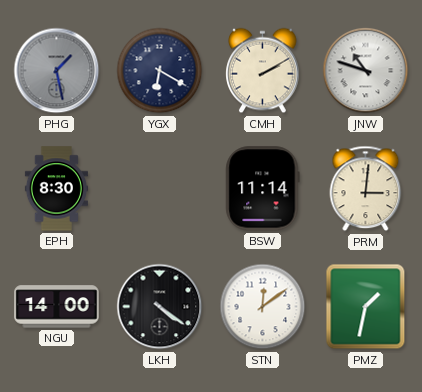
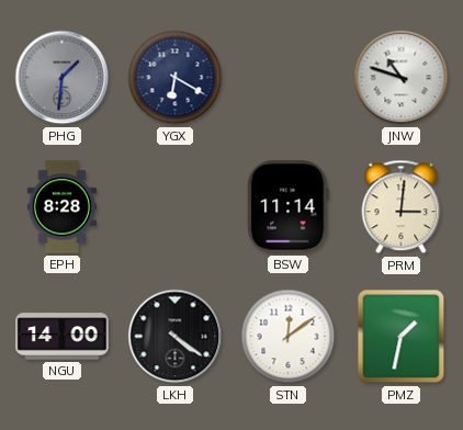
PHG: 1:28 -> 1:31
CMH: 2:10 -> none
EPH: 8:30 -> 8:28
